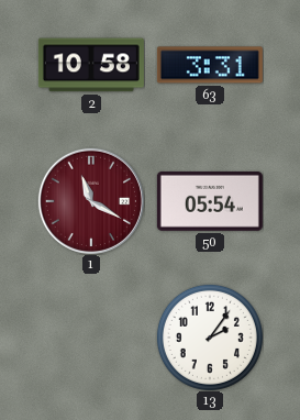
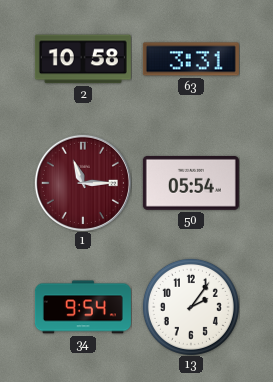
1: 11:20 -> 11:15
34: none -> 9:54
